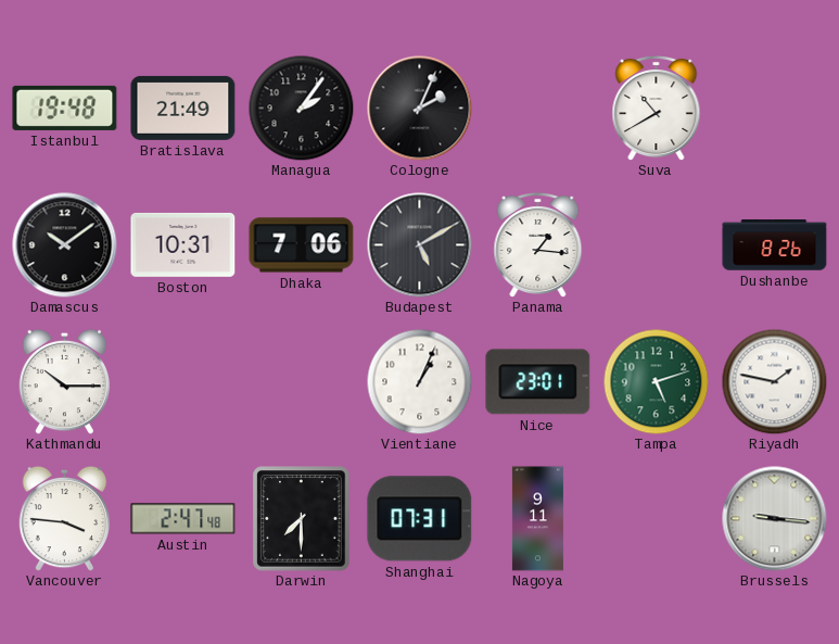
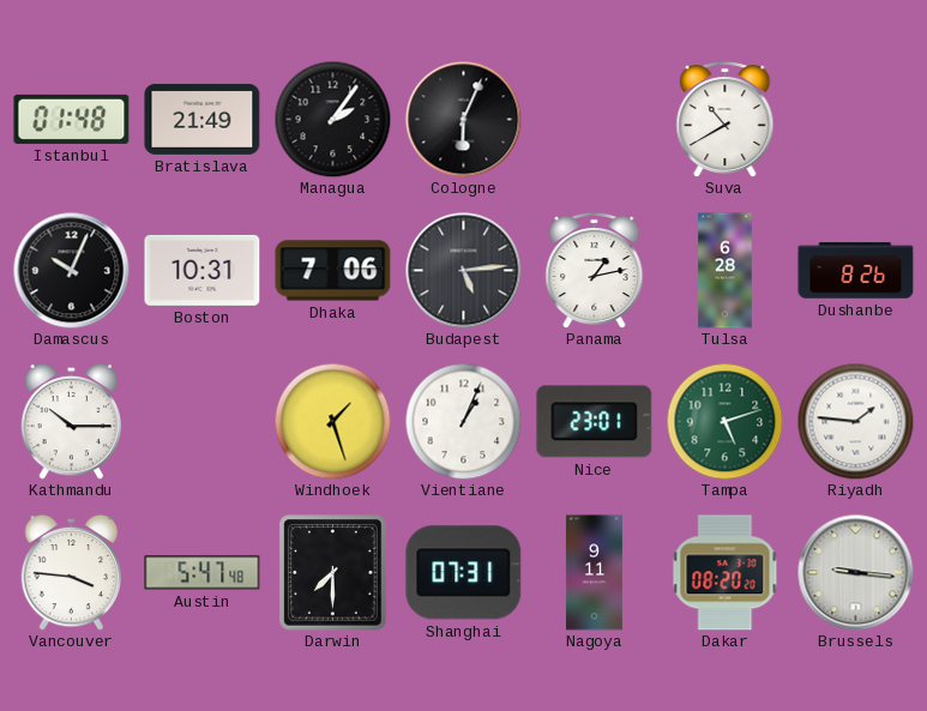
Istanbul: 19:48 -> 01:48
Cologne: 2:04 -> 6:04
Damascus: 10:09 -> 10:04
Budapest: 5:10 -> 5:14
Panama: 1:16 -> 1:13
Tulsa: none -> 6:28
Windhoek: none -> 1:27
Riyadh: 1:47 -> 1:46
Austin: 2:47 -> 5:47
Dakar: none -> 08:20
